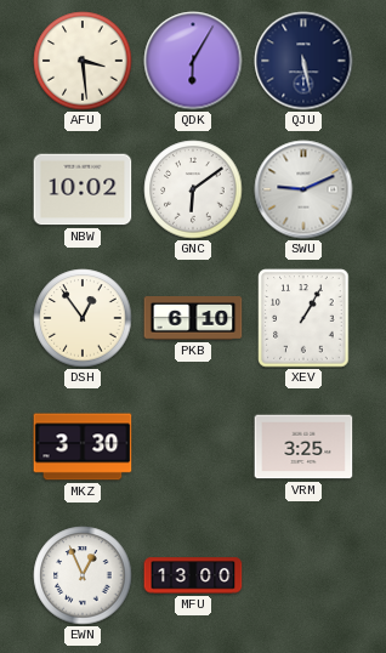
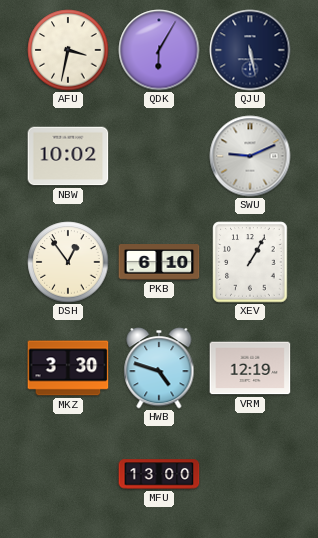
AFU: 3:29 -> 3:32
GNC: 6:09 -> none
HWB: none -> 4:48
VRM: 3:25 -> 12:19
EWN: 12:56 -> none
